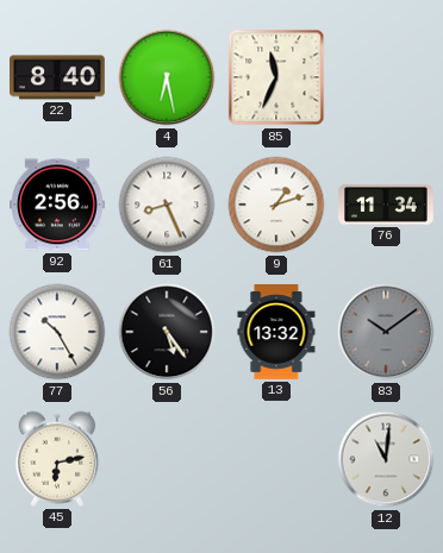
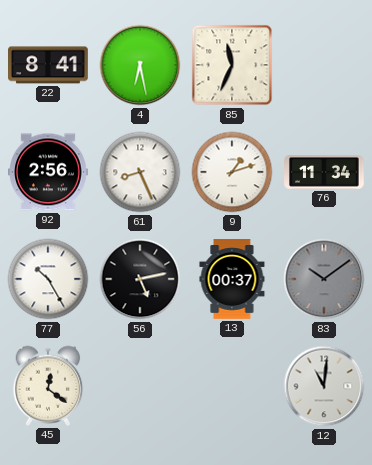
22: 8:40 -> 8:41
56: 5:24 -> 5:13
13: 13:32 -> 00:37
45: 6:13 -> 12:21
